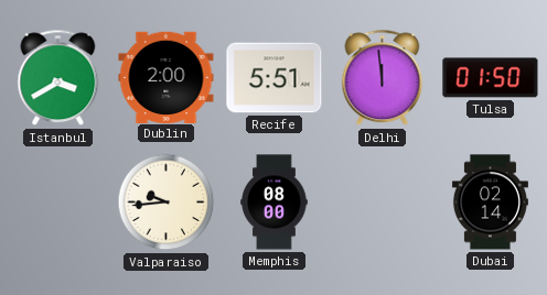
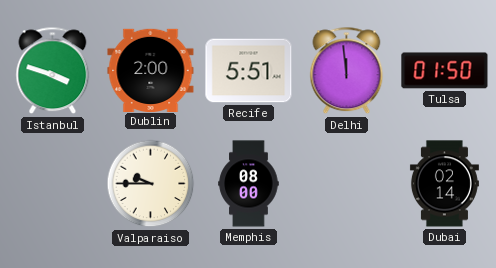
Istanbul: 3:40 -> 3:48
Valparaiso: 9:44 -> 9:45
